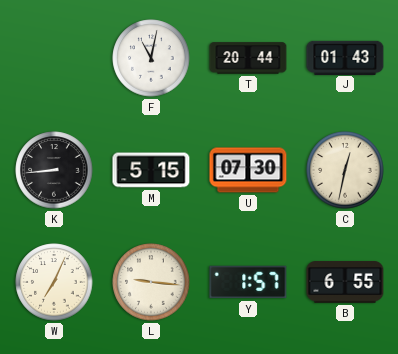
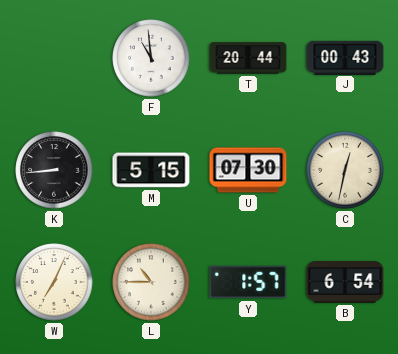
F: 11:02 -> 10:59
J: 01:43 -> 00:43
L: 9:16 -> 10:45
B: 6:55 -> 6:54
